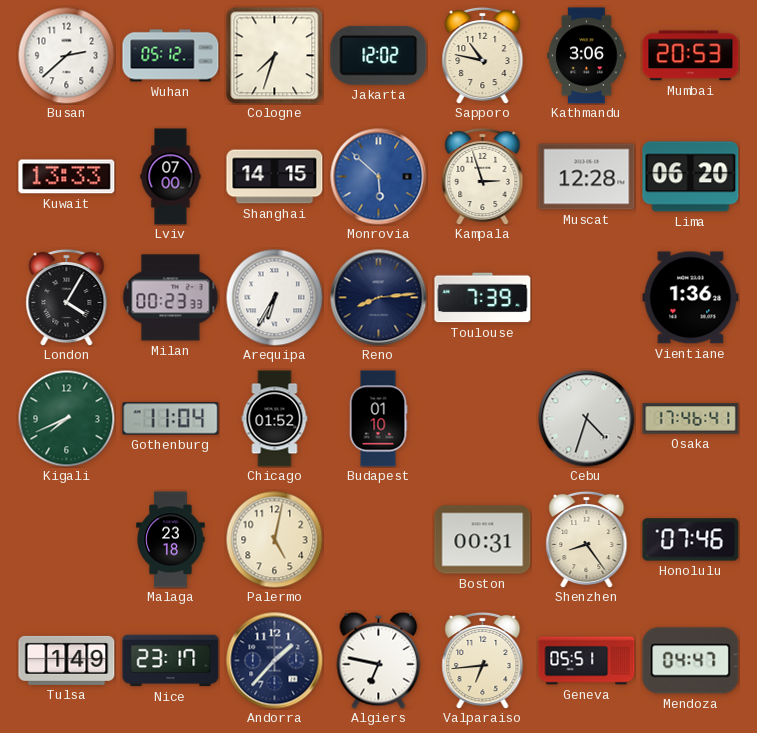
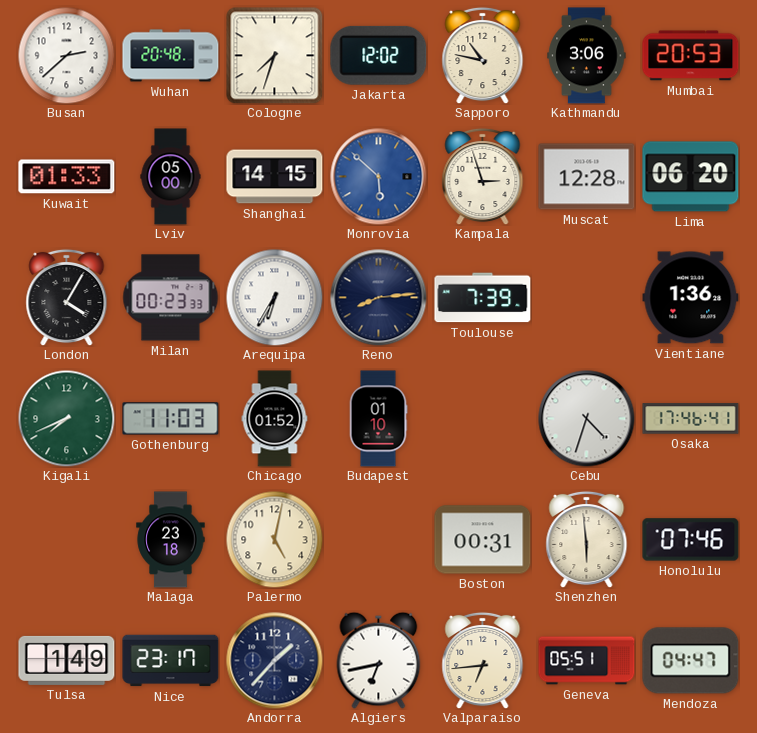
Wuhan: 05:12 -> 20:48
Kuwait: 13:33 -> 01:33
Lviv: 07:00 -> 05:00
Gothenburg: 11:04 -> 11:03
Shenzhen: 8:24 -> 5:59
Algiers: 6:47 -> 6:43
